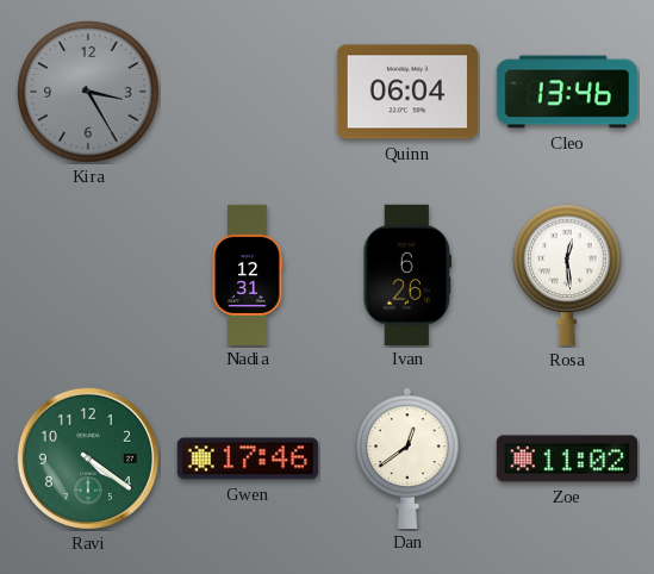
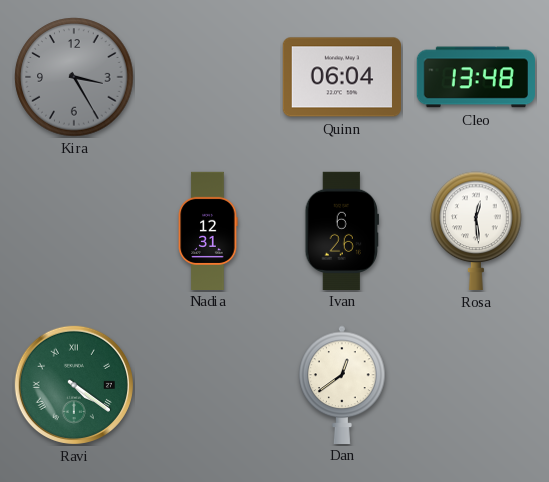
Cleo: 13:46 -> 13:48
Ravi numerals: Arabic -> Roman
Gwen: 17:46 -> none
Zoe: 11:02 -> none
